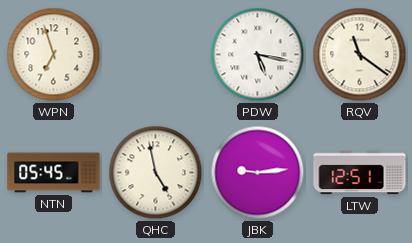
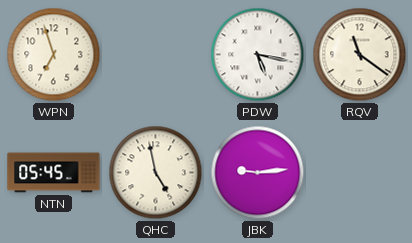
LTW: 12:51 -> none
